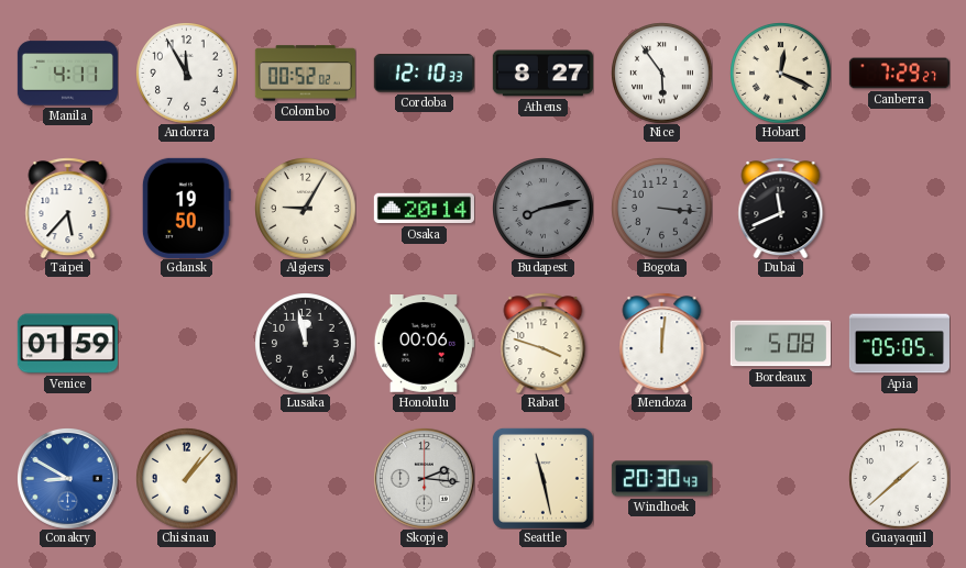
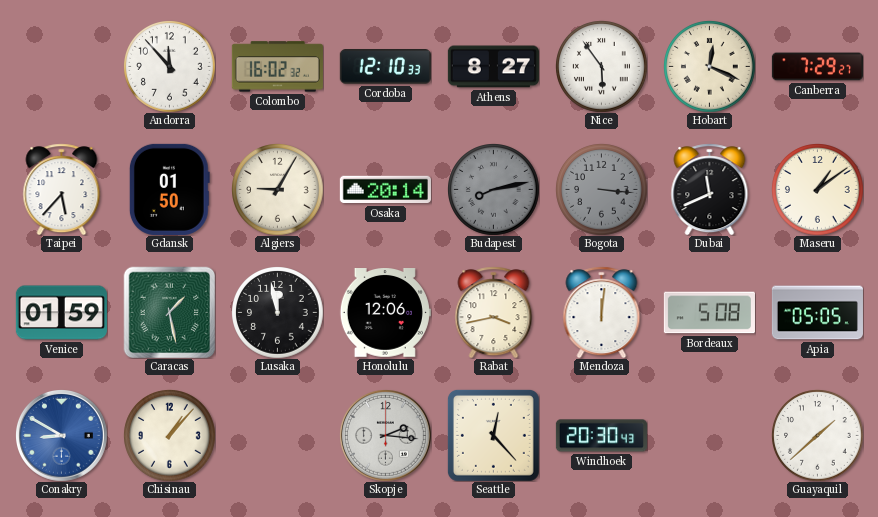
Manila: 4:11 -> none
Andorra: 11:55 -> 11:53
Colombo: 00:52 -> 16:02
Gdansk: 19:50 -> 01:50
Maseru: none -> 1:09
Caracas: none -> 1:28
Honolulu: 00:06 -> 12:06
Rabat: 3:48 -> 3:43
Seattle: 11:28 -> 12:23
